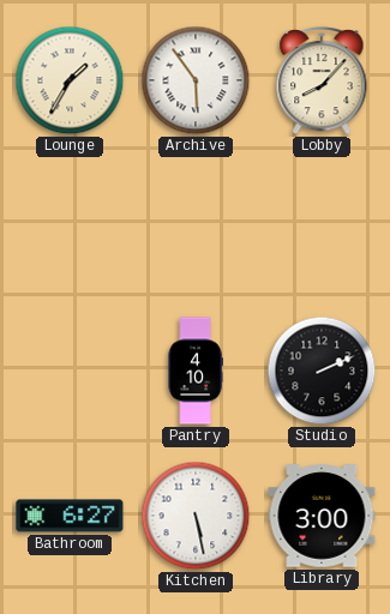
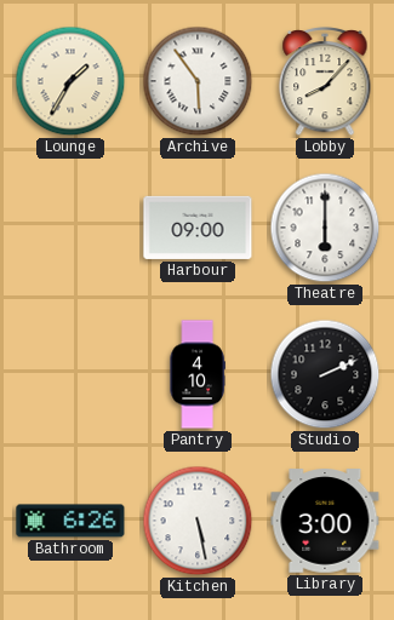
Harbour: none -> 09:00
Theatre: none -> 6:00
Bathroom: 6:27 -> 6:26
